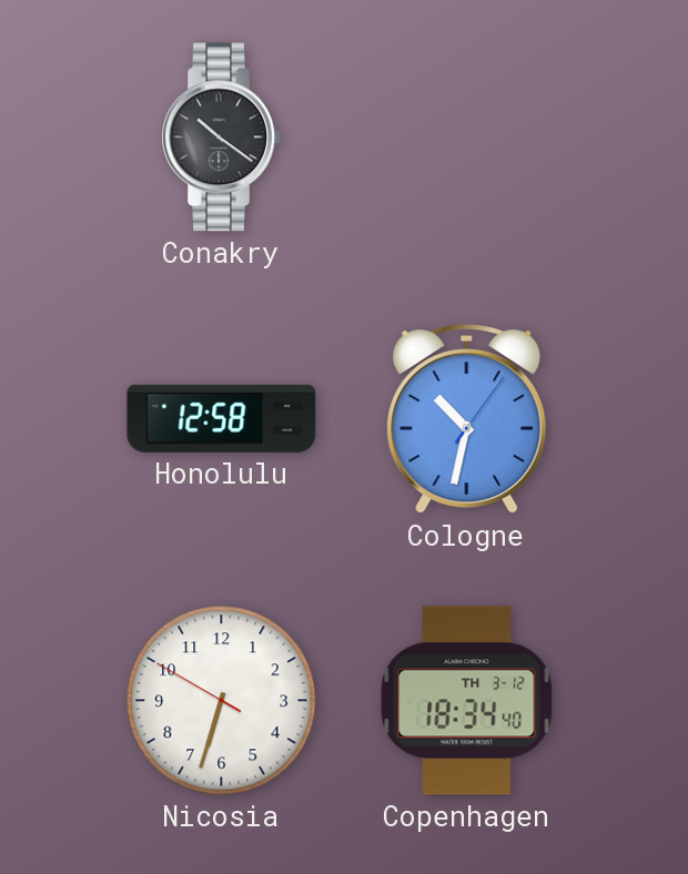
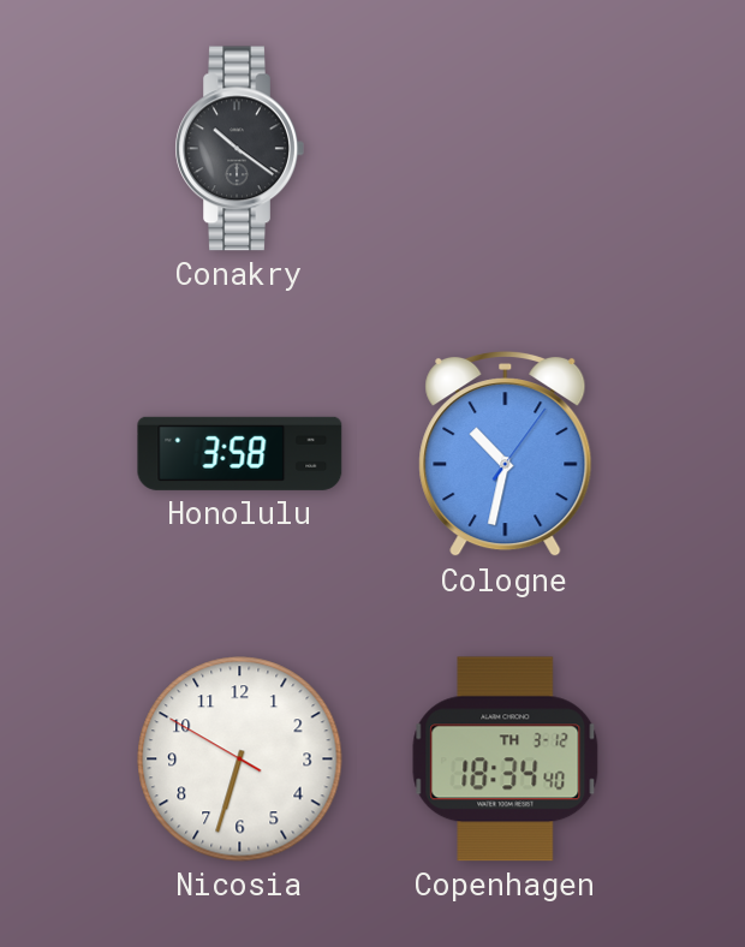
Honolulu: 12:58 -> 3:58
